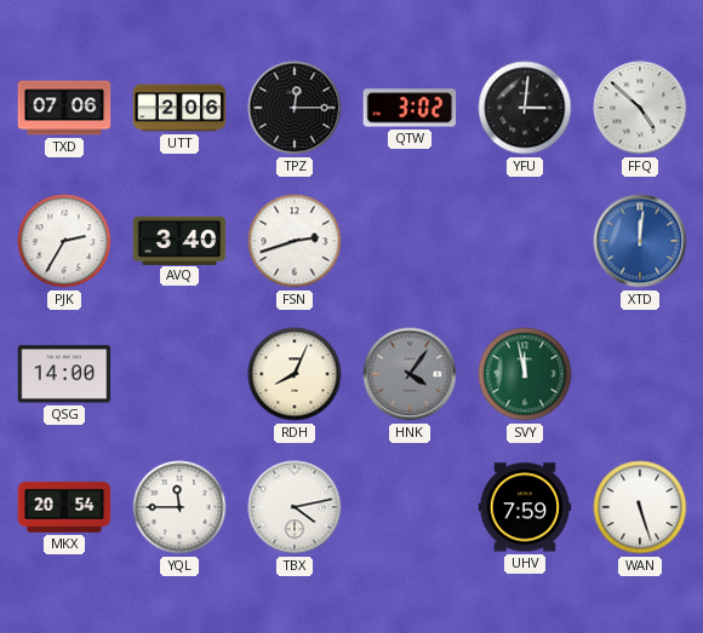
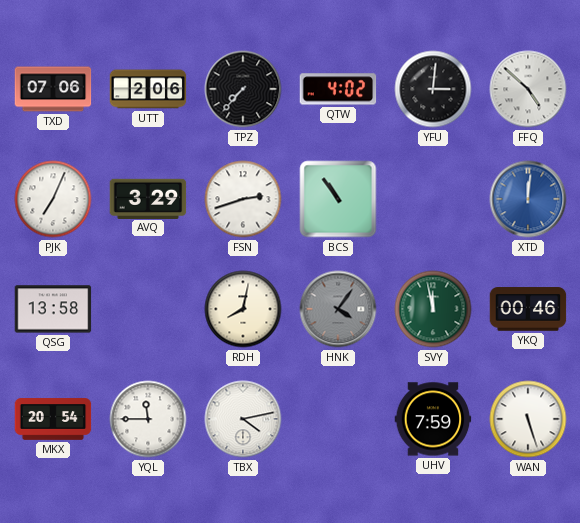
TPZ: 12:15 -> 7:37
QTW: 3:02 -> 4:02
PJK: 2:35 -> 7:04
AVQ: 3:40 -> 3:29
BCS: none -> 10:54
QSG: 14:00 -> 13:58
RDH: 8:04 -> 8:02
YKQ: none -> 00:46
